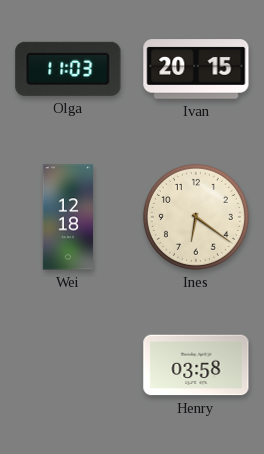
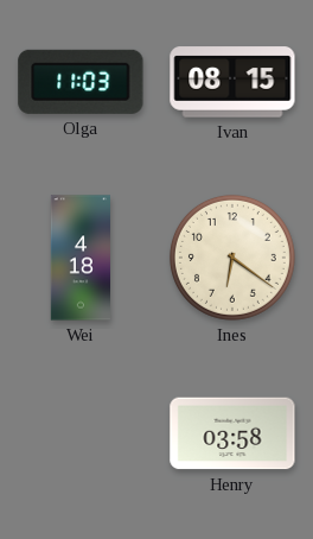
Ivan: 20:15 -> 08:15
Wei: 12:18 -> 4:18
